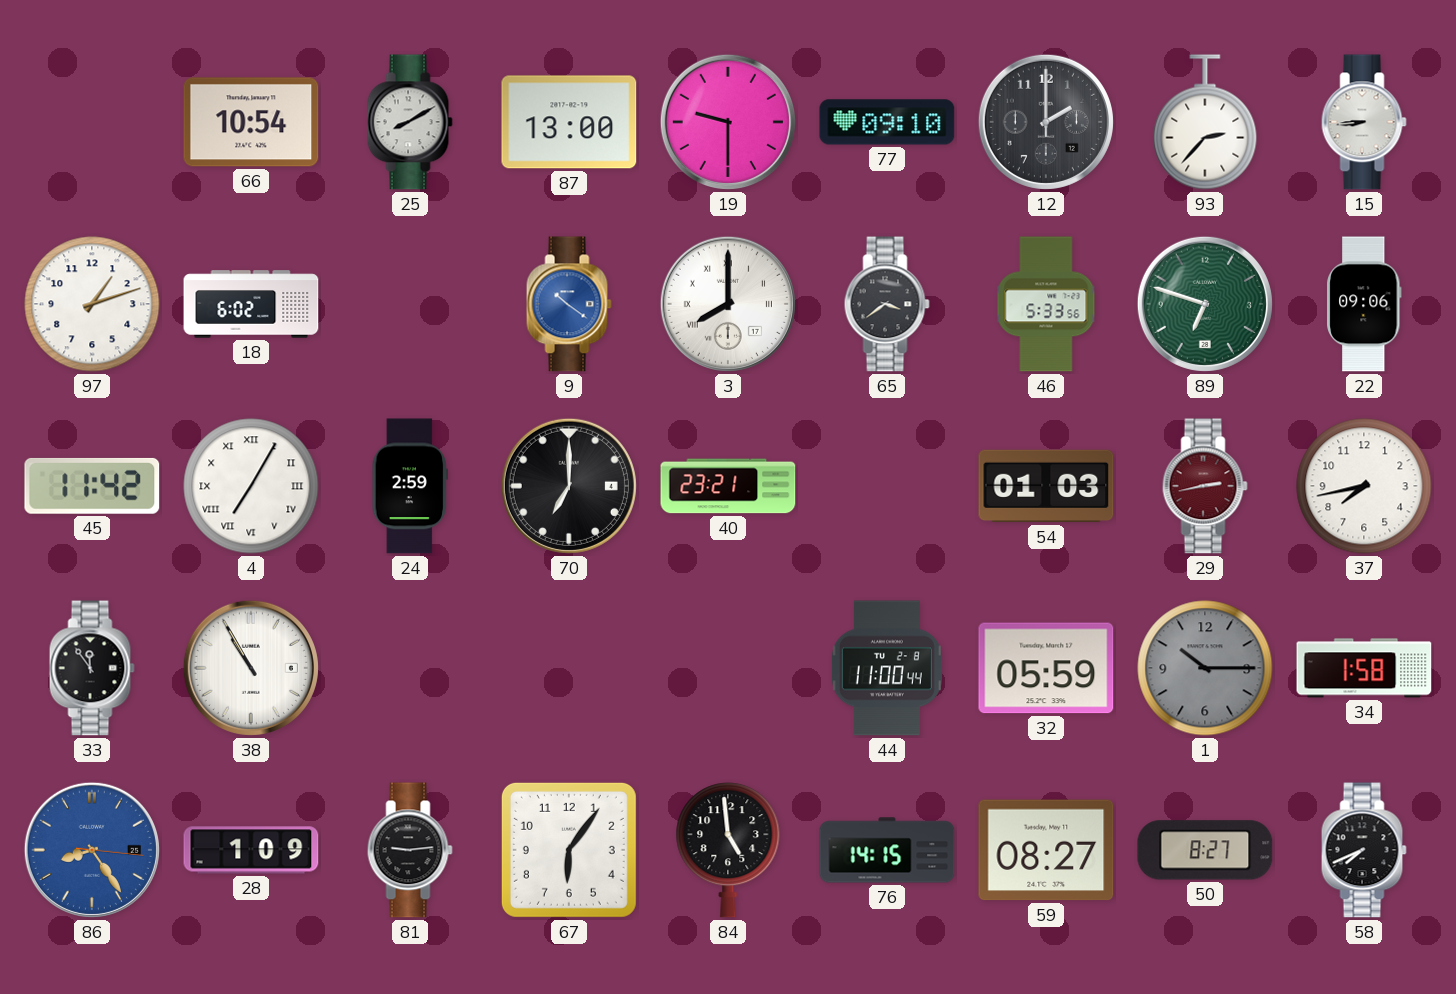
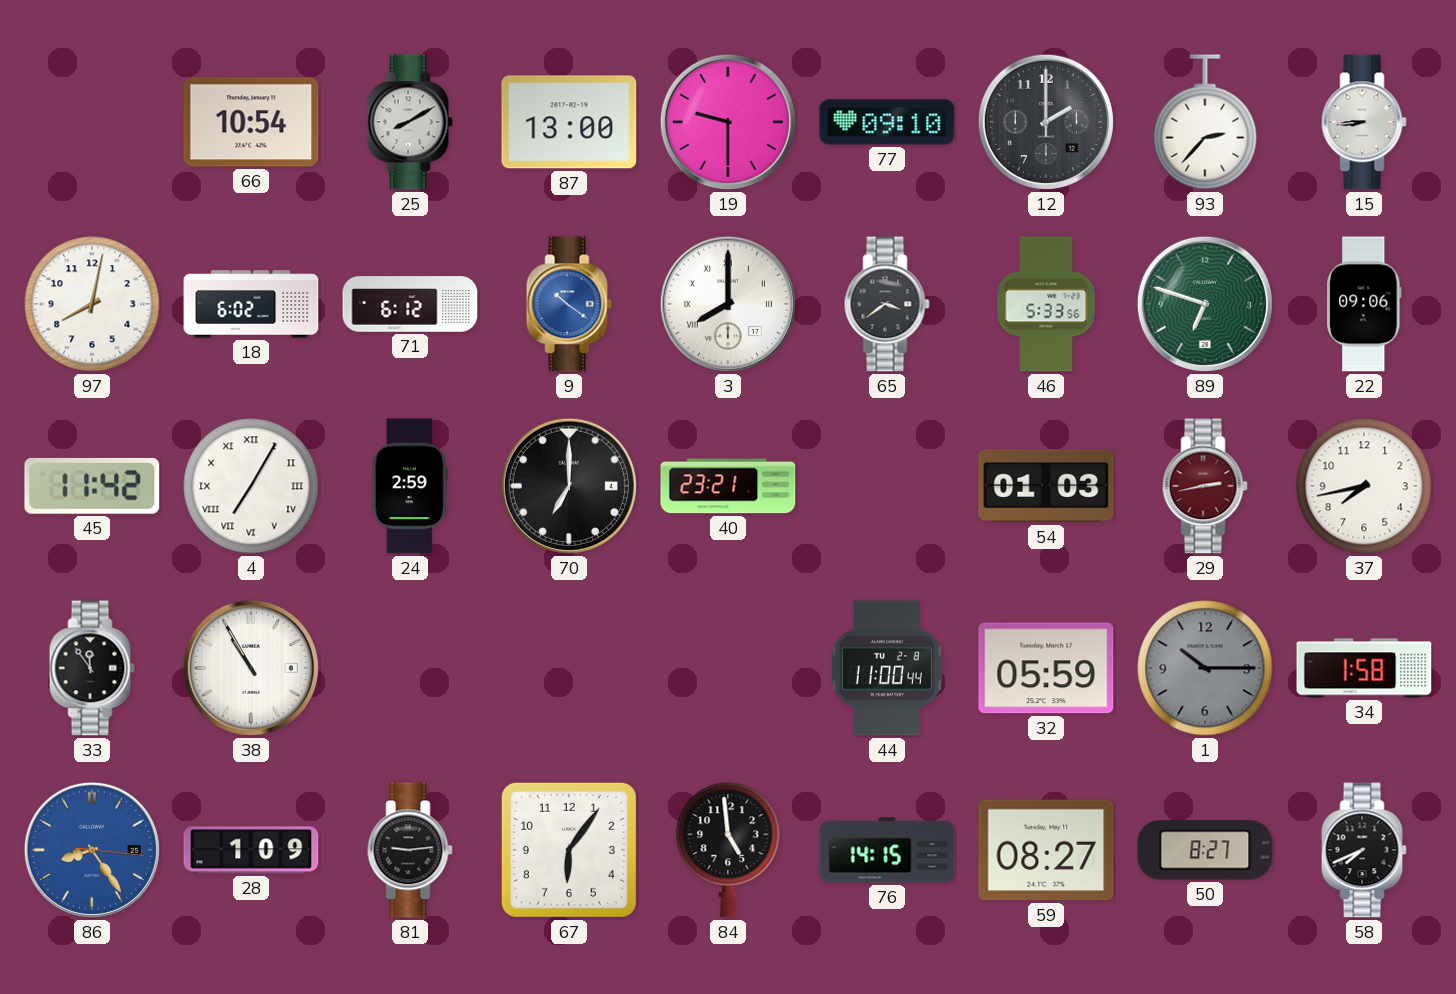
97: 1:12 -> 8:02
71: none -> 6:12
